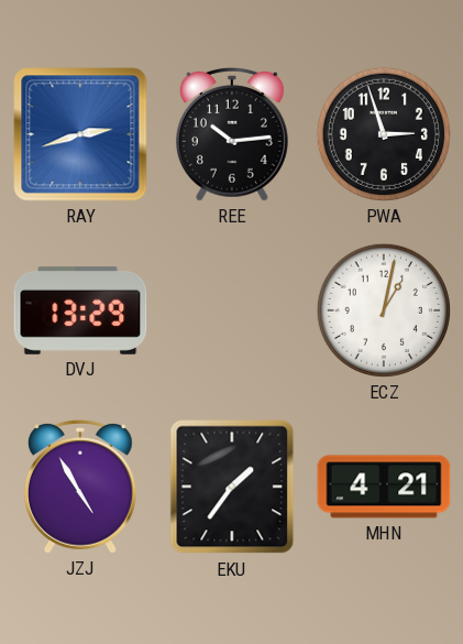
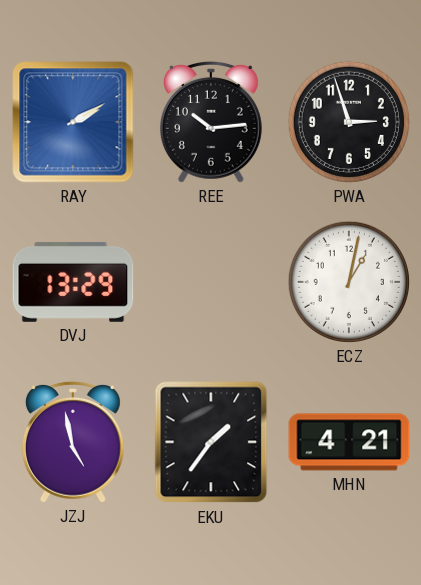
RAY: 2:42 -> 2:10
JZJ: 4:55 -> 4:58
